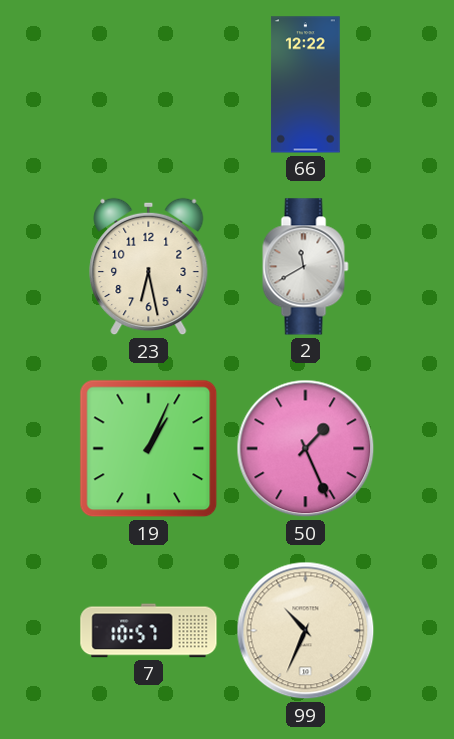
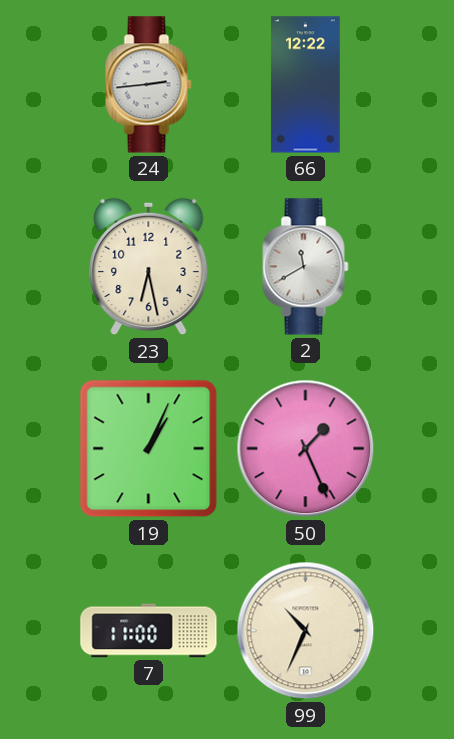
24: none -> 2:44
7: 10:57 -> 11:00
